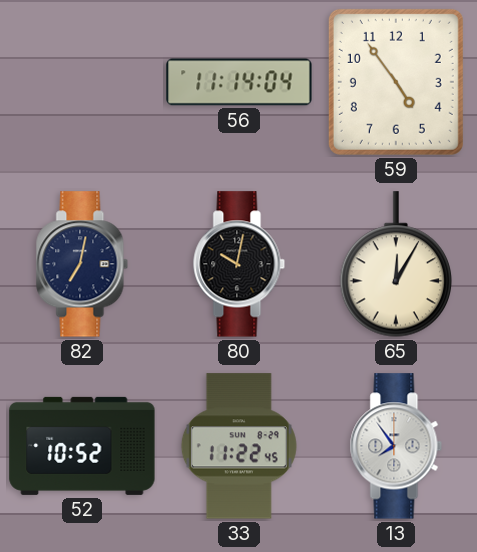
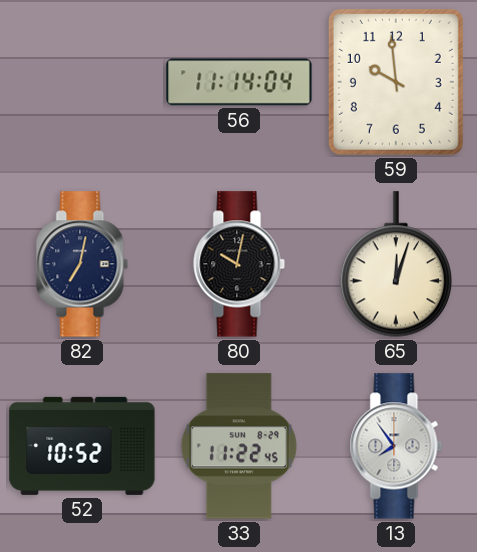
59: 4:54 -> 9:59
65: 12:05 -> 12:03
